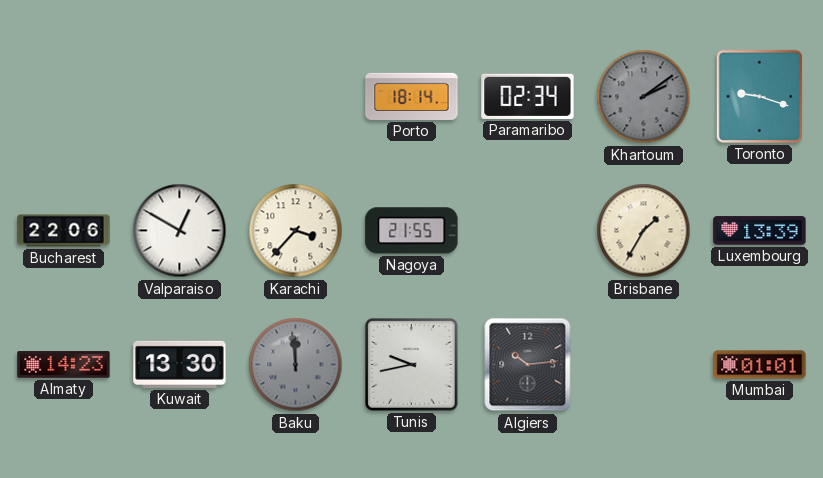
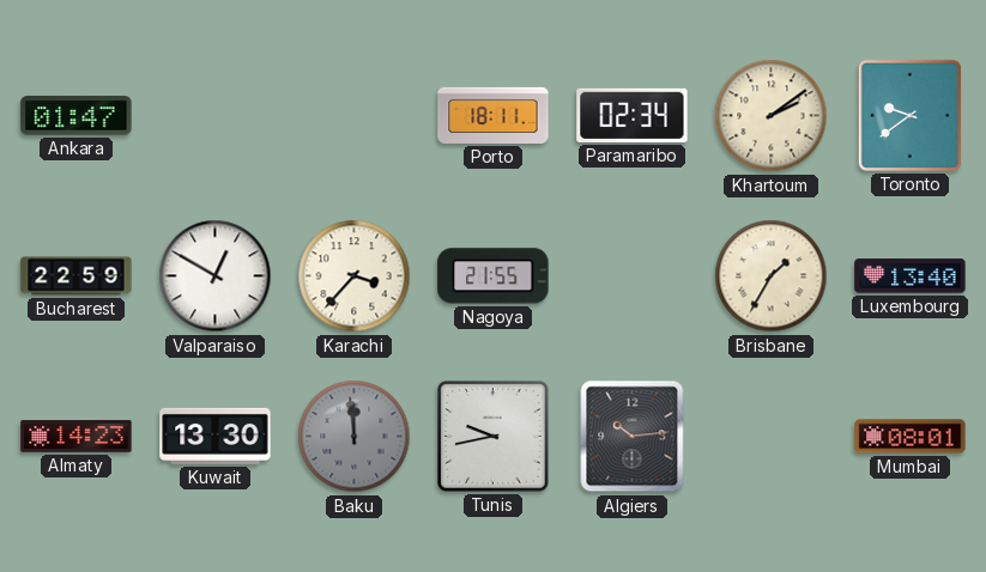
Ankara: none -> 01:47
Porto: 18:14 -> 18:11
Khartoum dial: grey -> cream
Toronto: 9:18 -> 9:39
Bucharest: 22:06 -> 22:59
Luxembourg: 13:39 -> 13:40
Mumbai: 01:01 -> 08:01
